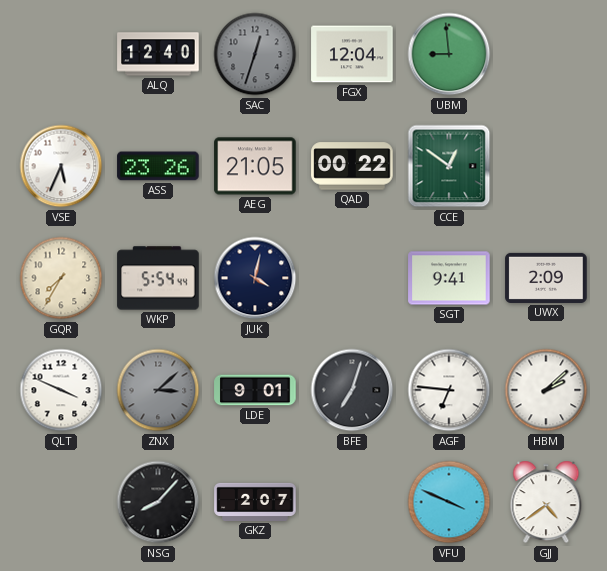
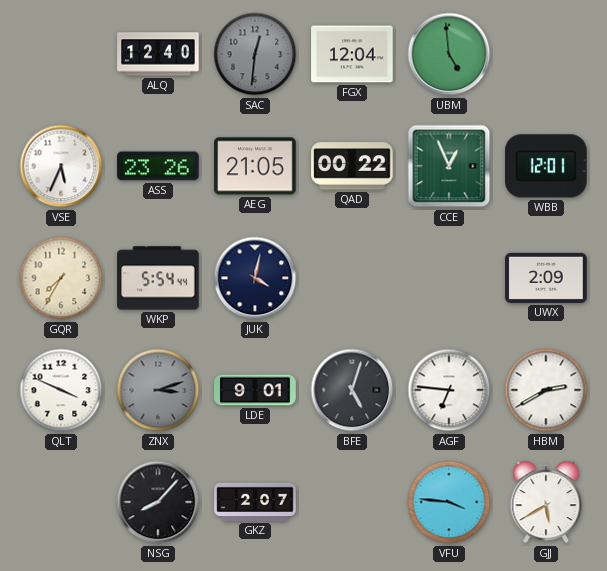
SAC: 12:33 -> 12:31
UBM: 8:59 -> 4:59
CCE: 12:51 -> 12:56
WBB: none -> 12:01
SGT: 9:41 -> none
ZNX: 3:08 -> 3:12
BFE: 7:03 -> 5:03
HBM: 2:08 -> 2:40
VFU: 3:49 -> 3:46
GJJ: 4:39 -> 5:40
